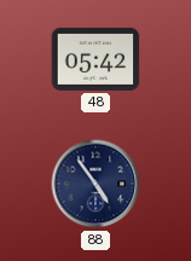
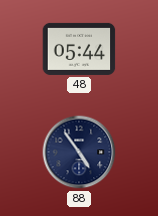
48: 05:42 -> 05:44
